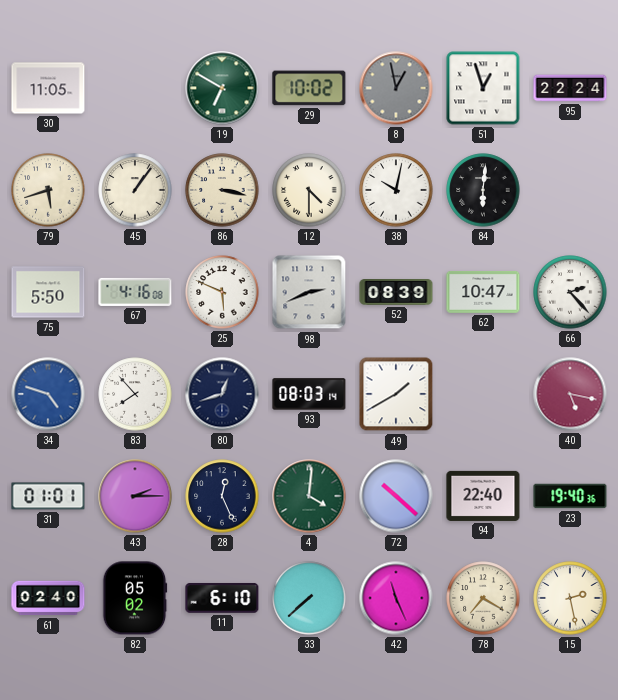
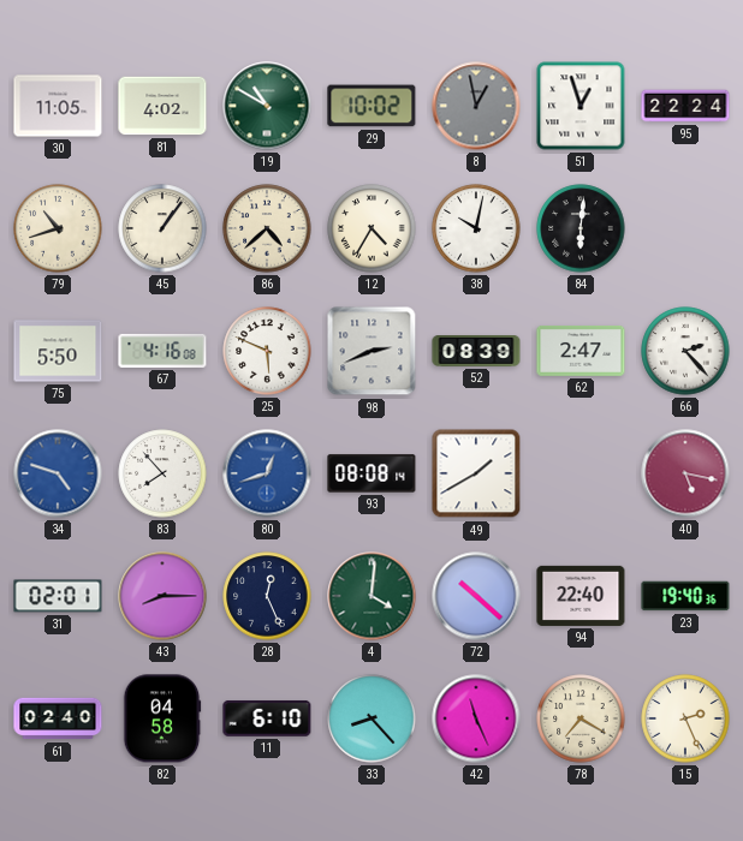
81: none -> 4:02
19: 6:50 -> 10:50
79: 5:42 -> 10:42
86: 3:17 -> 4:38
12: 4:30 -> 4:35
62: 10:47 -> 2:47
80 dial: navy -> blue
93: 08:03 -> 08:08
31: 01:01 -> 02:01
43: 2:15 -> 8:15
82: 05:02 -> 04:58
33: 7:38 -> 8:23
15: 2:28 -> 2:26
